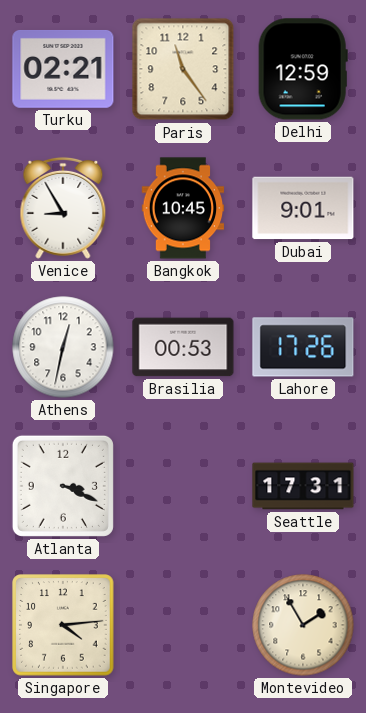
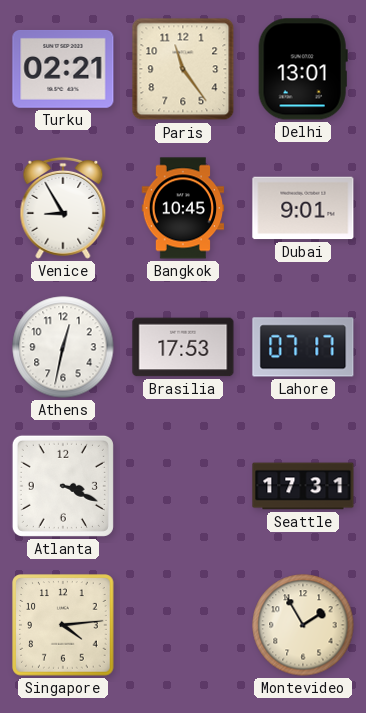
Delhi: 12:59 -> 13:01
Brasilia: 00:53 -> 17:53
Lahore: 17:26 -> 07:17
